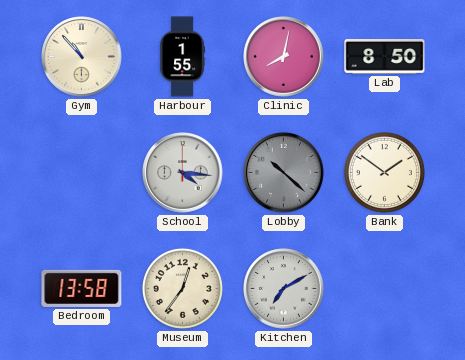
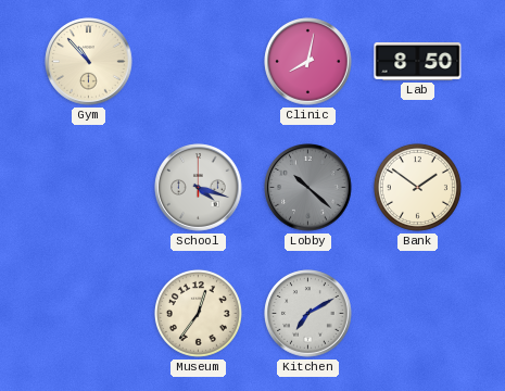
Harbour: 1:55 -> none
School: 4:16 -> 4:18
Bedroom: 13:58 -> none
